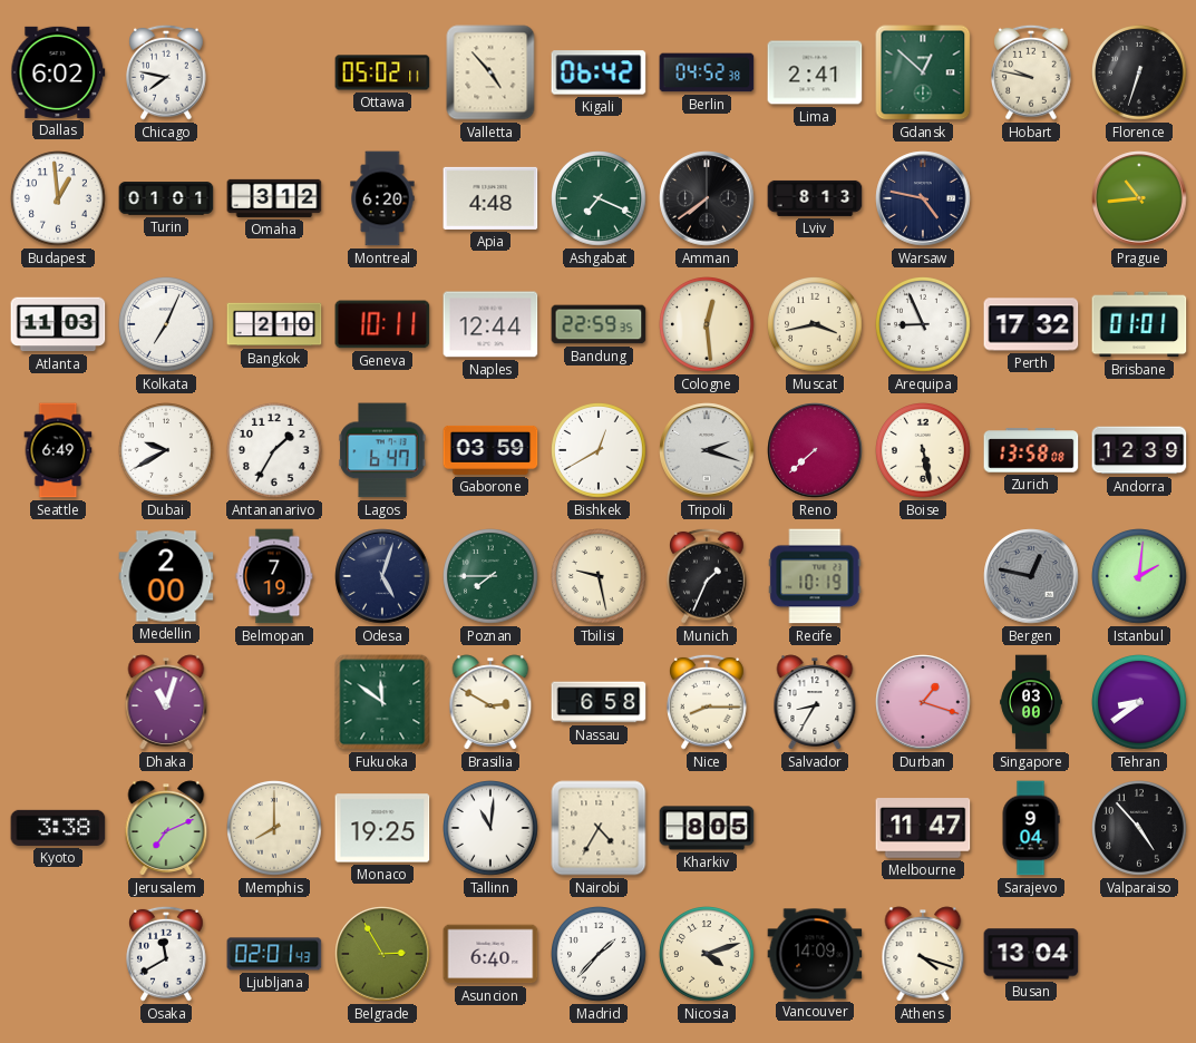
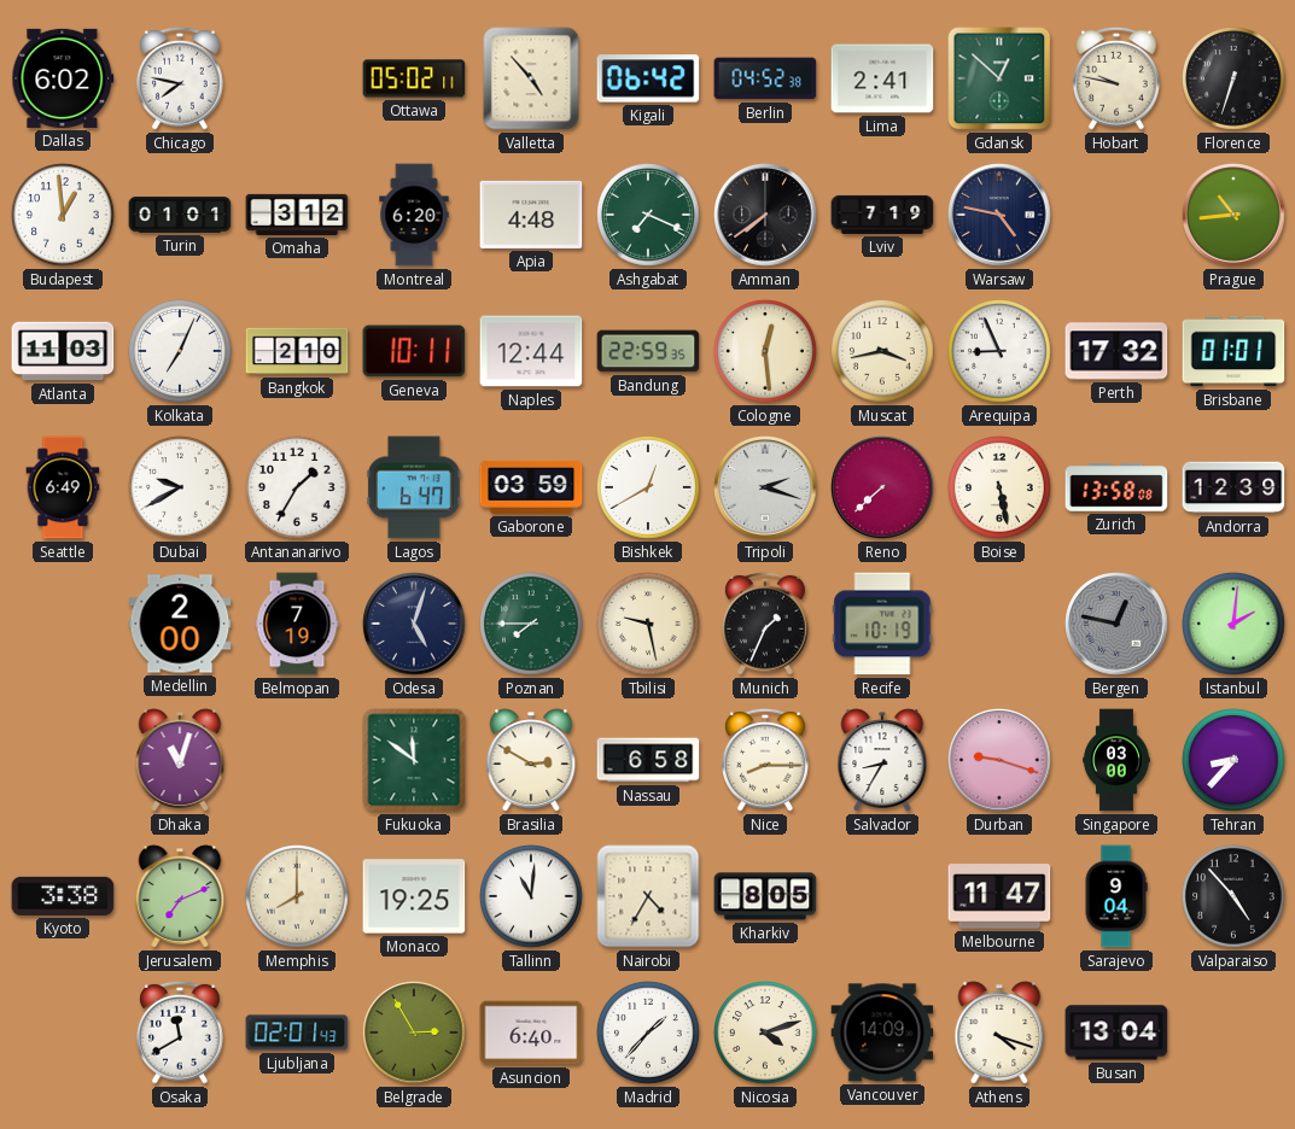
Lviv: 8:13 -> 7:19
Durban: 1:18 -> 9:18
Tehran: 8:39 -> 8:37
